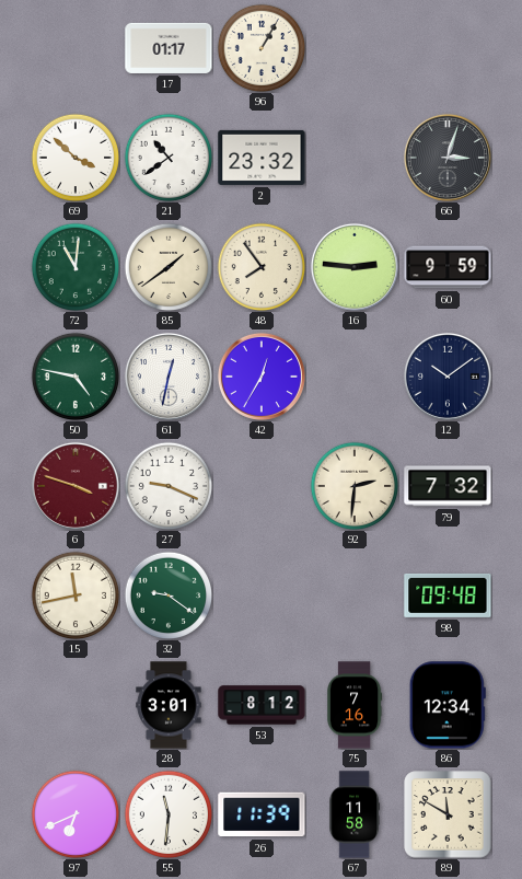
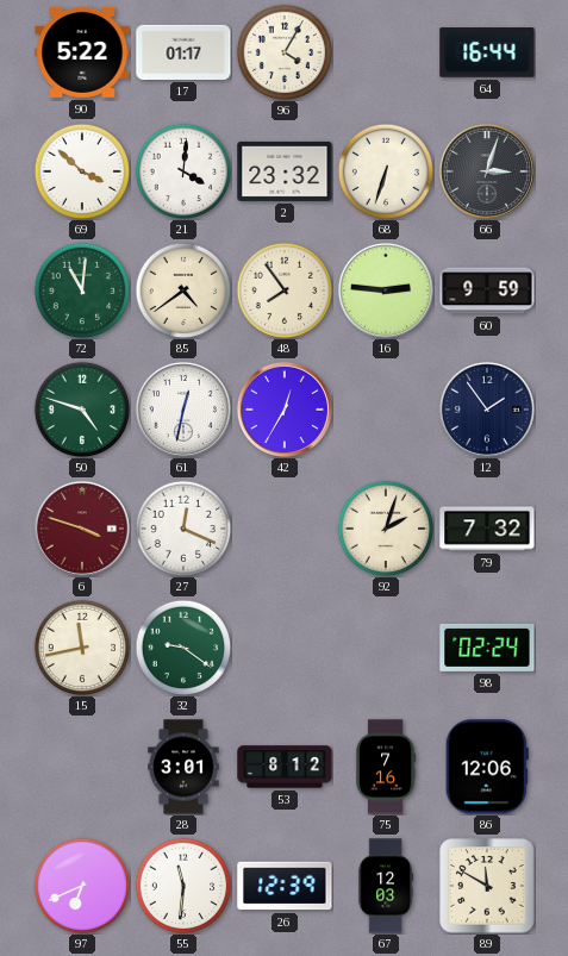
90: none -> 5:22
96: 1:05 -> 4:05
64: none -> 16:44
21: 10:39 -> 4:01
68: none -> 6:33
85: 1:39 -> 4:39
50: 4:47 -> 4:48
12: 10:09 -> 1:54
27: 9:19 -> 12:19
92: 2:31 -> 2:03
98: 09:48 -> 02:24
86: 12:34 -> 12:06
26: 11:39 -> 12:39
67: 11:58 -> 12:03
